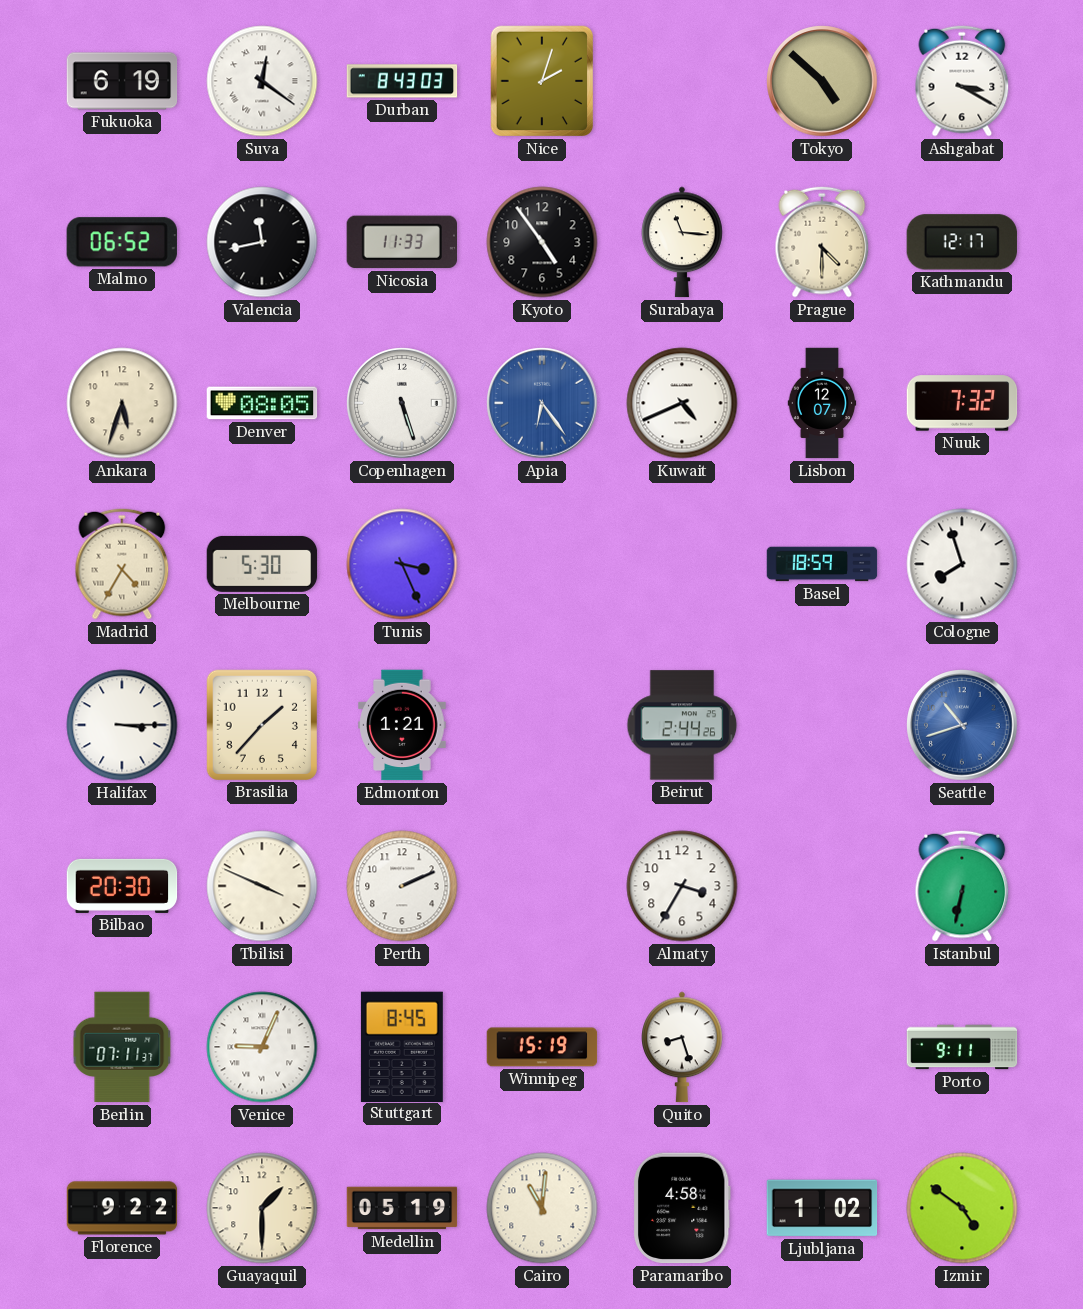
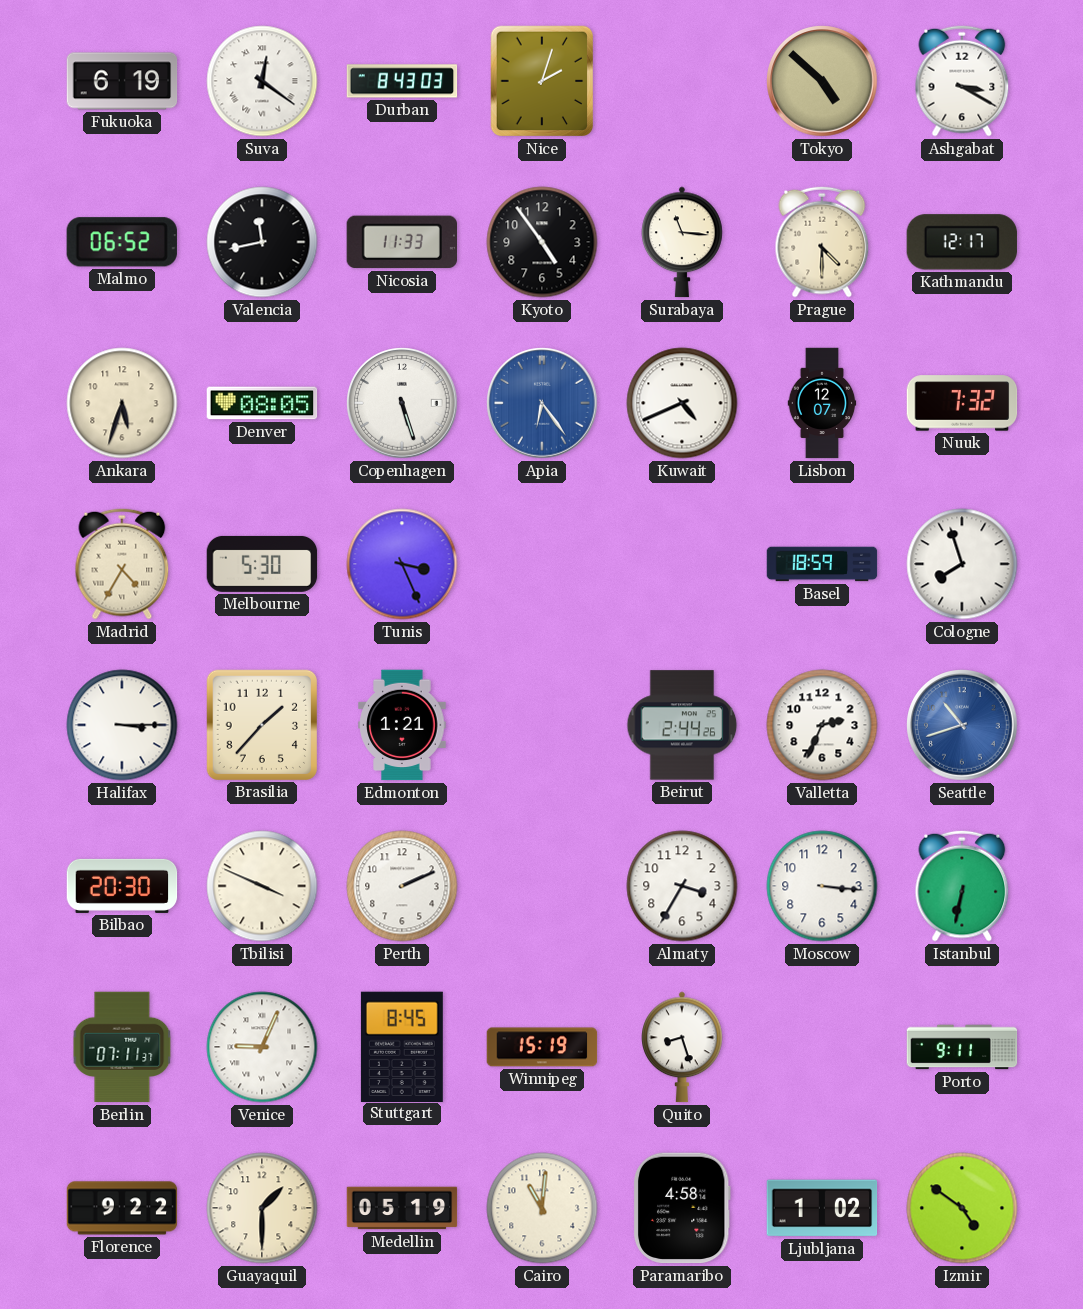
Valletta: none -> 2:34
Moscow: none -> 3:16
